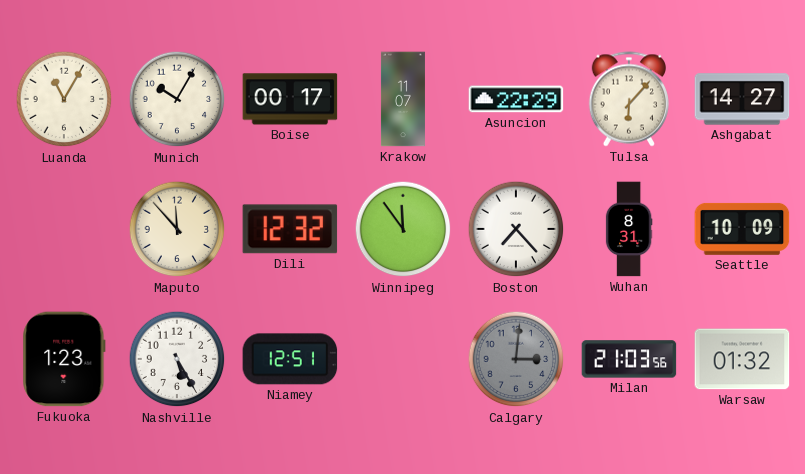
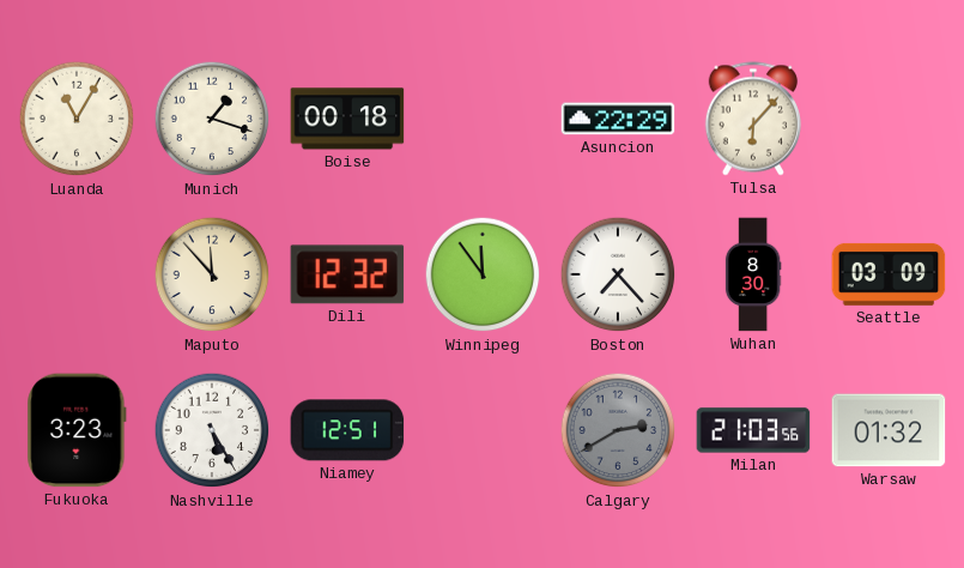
Munich: 10:05 -> 1:18
Boise: 00:17 -> 00:18
Krakow: 11:07 -> none
Ashgabat: 14:27 -> none
Wuhan: 8:31 -> 8:30
Seattle: 10:09 -> 03:09
Fukuoka: 1:23 -> 3:23
Calgary: 3:01 -> 2:40
